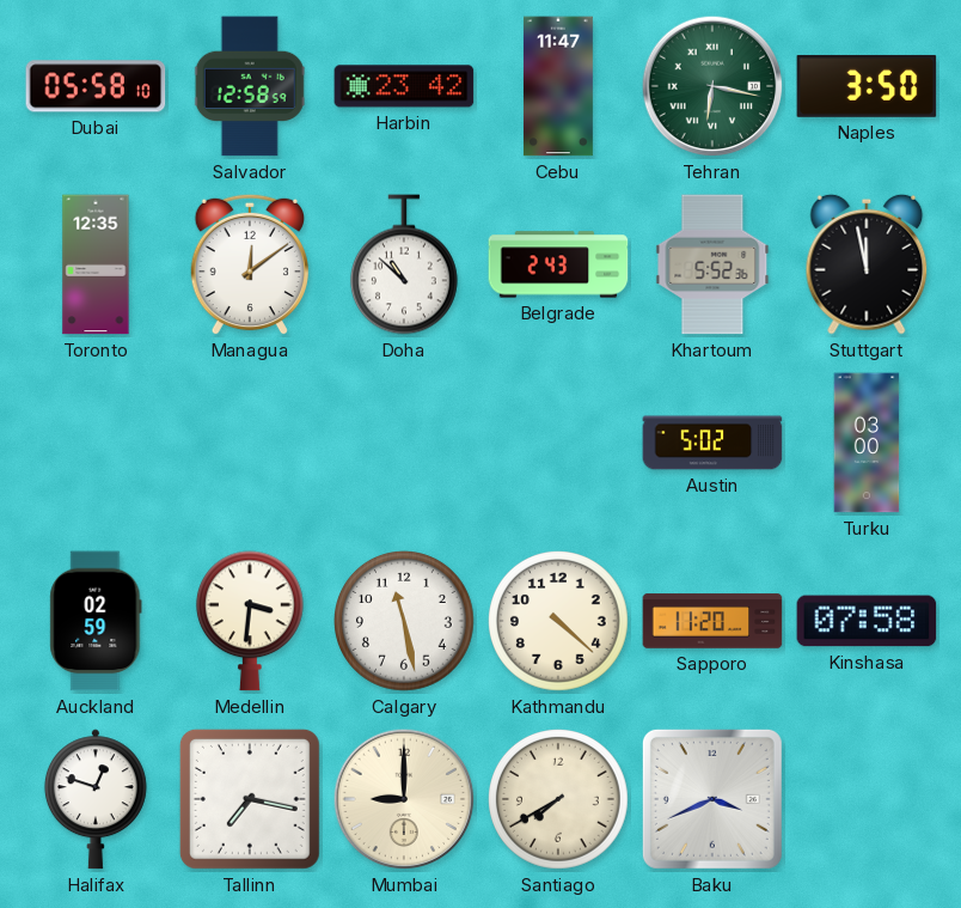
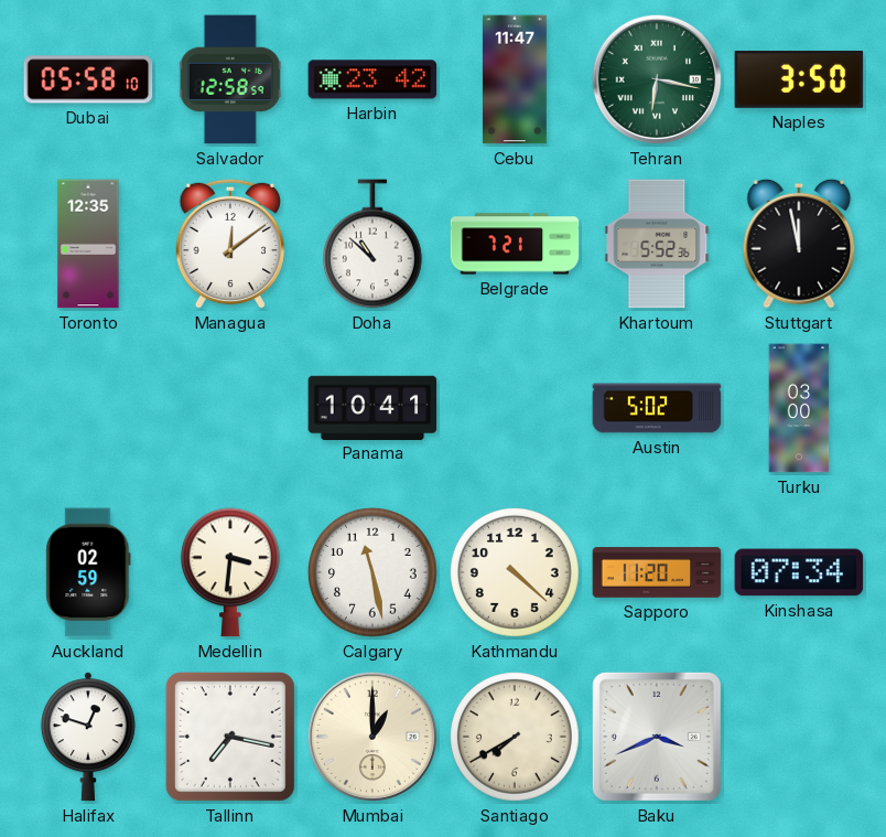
Belgrade: 2:43 -> 7:21
Panama: none -> 10:41
Kinshasa: 07:58 -> 07:34
Mumbai: 9:00 -> 1:00
